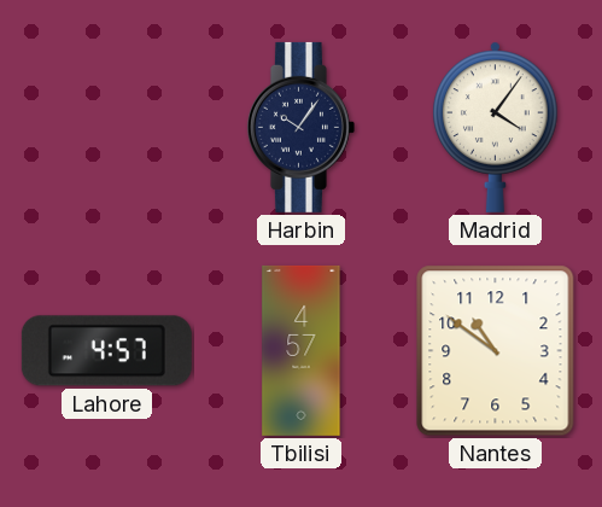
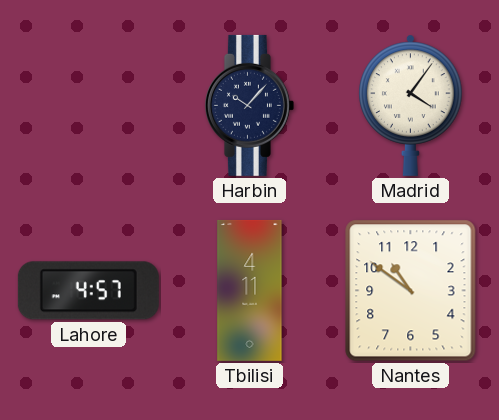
Harbin: 10:06 -> 10:07
Tbilisi: 4:57 -> 4:11
